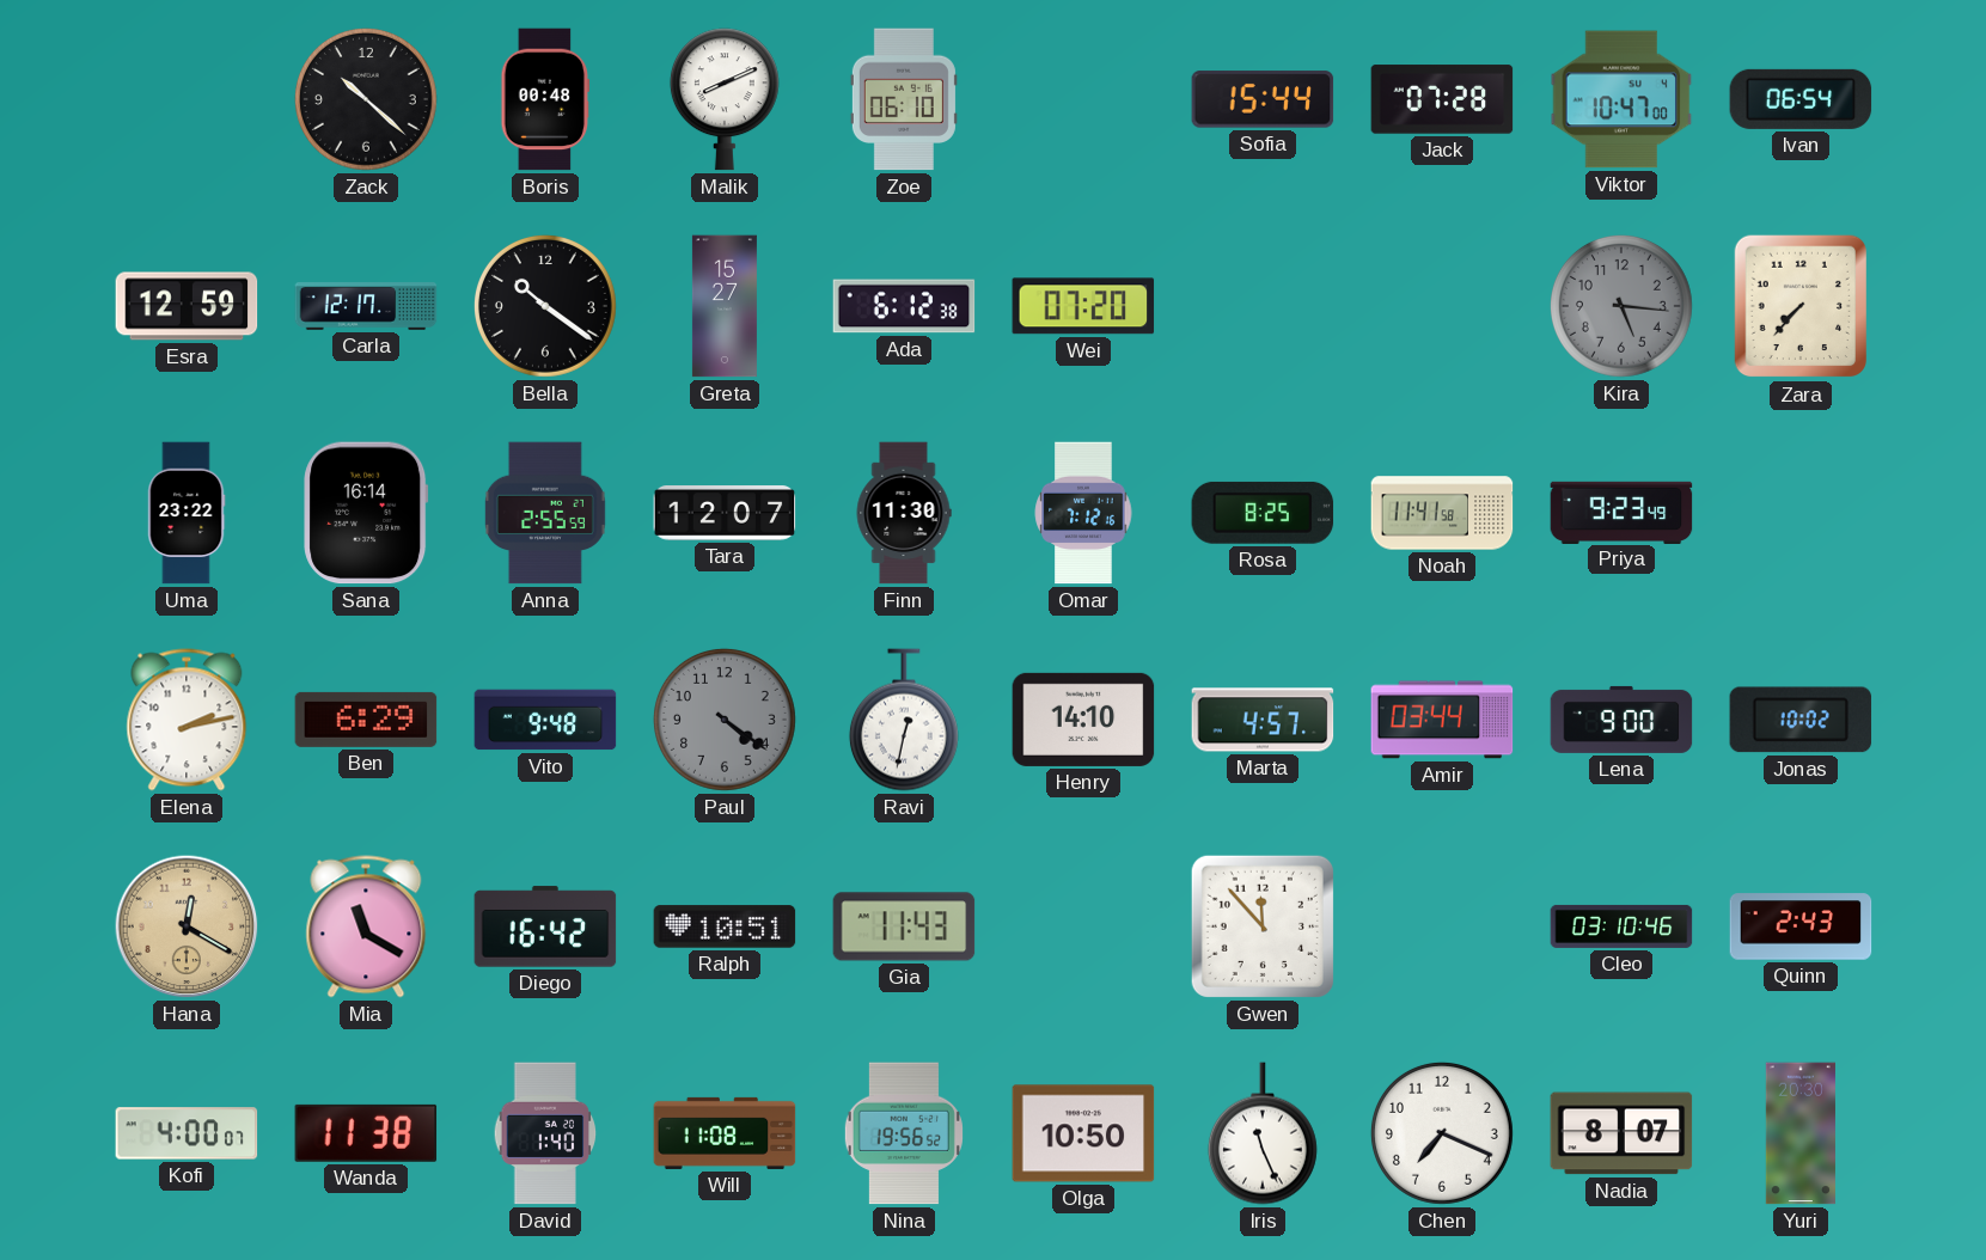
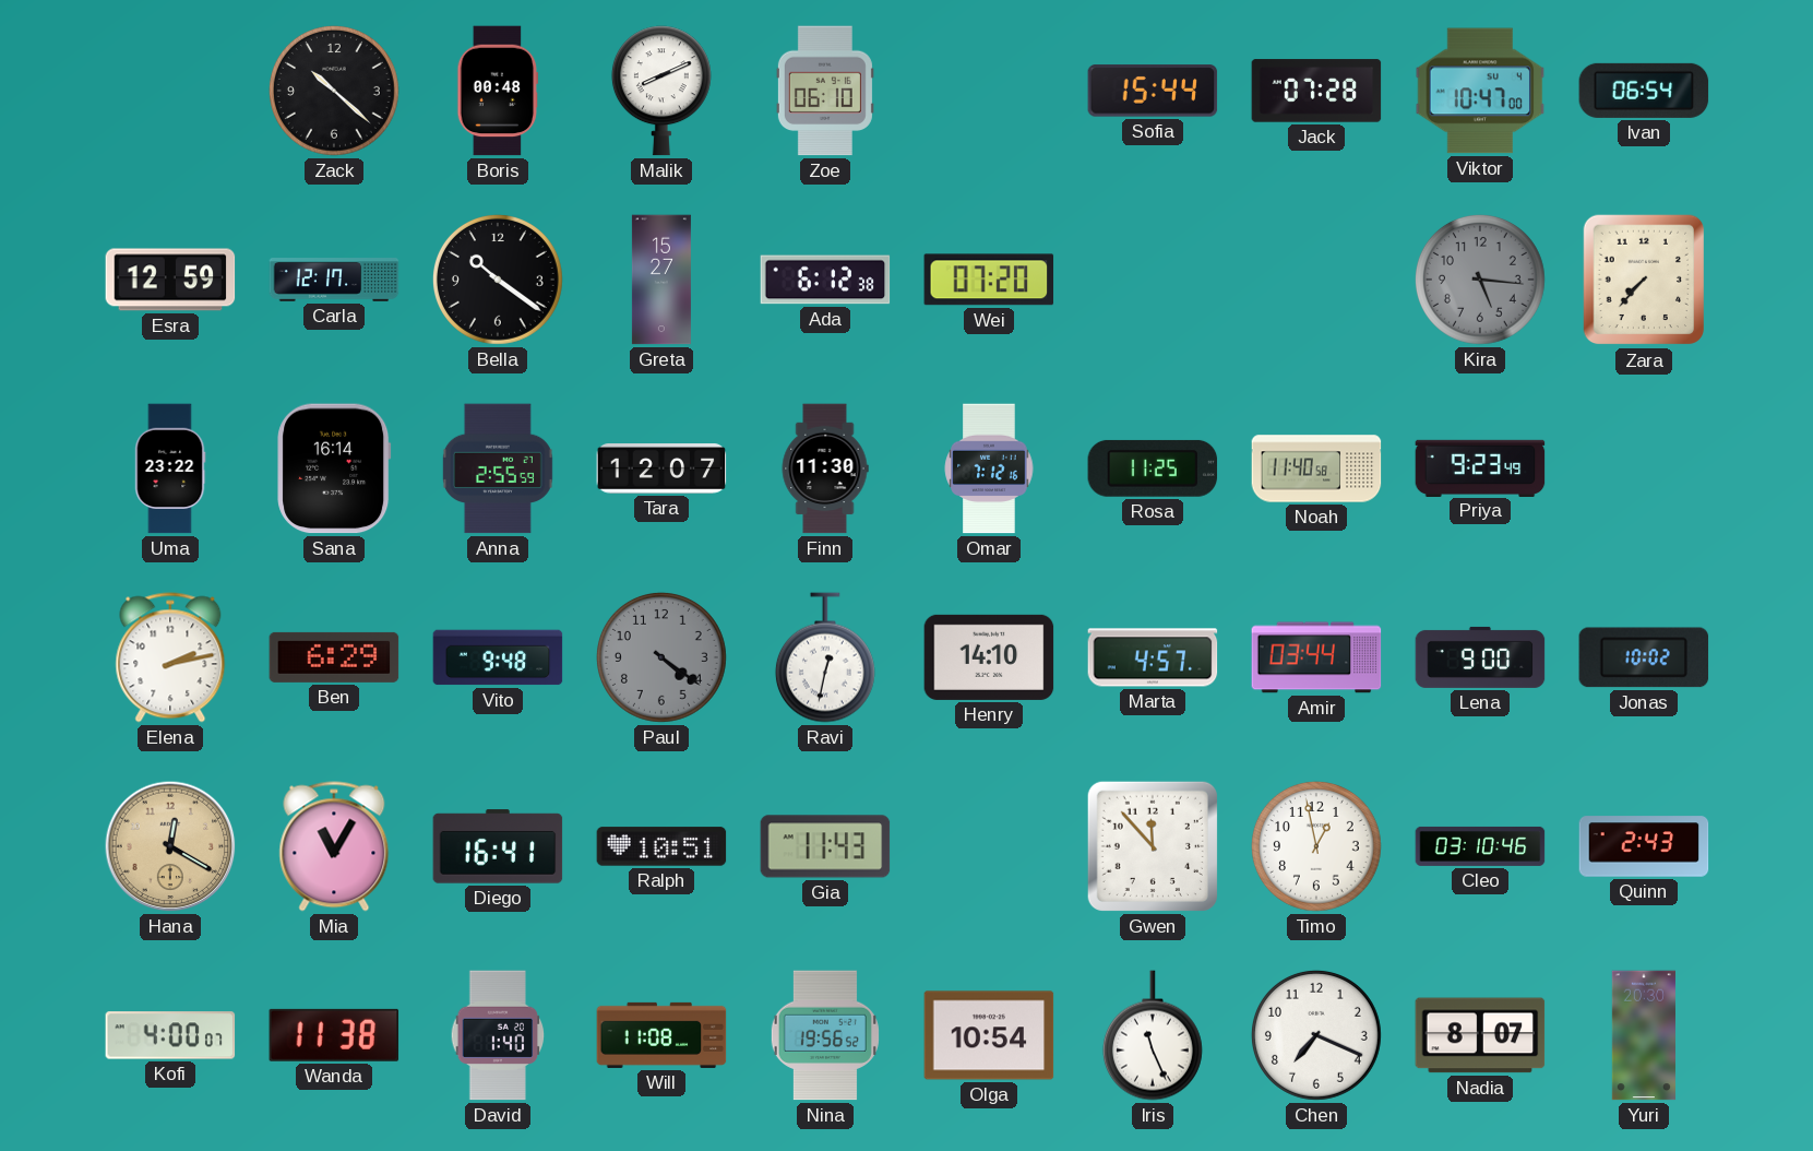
Rosa: 8:25 -> 11:25
Noah: 11:41 -> 11:40
Mia: 11:20 -> 11:05
Diego: 16:42 -> 16:41
Timo: none -> 12:58
Olga: 10:50 -> 10:54
